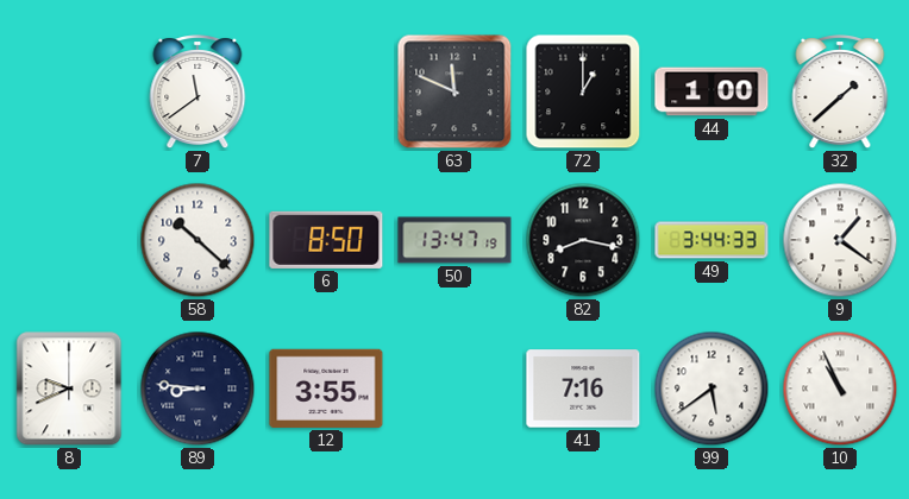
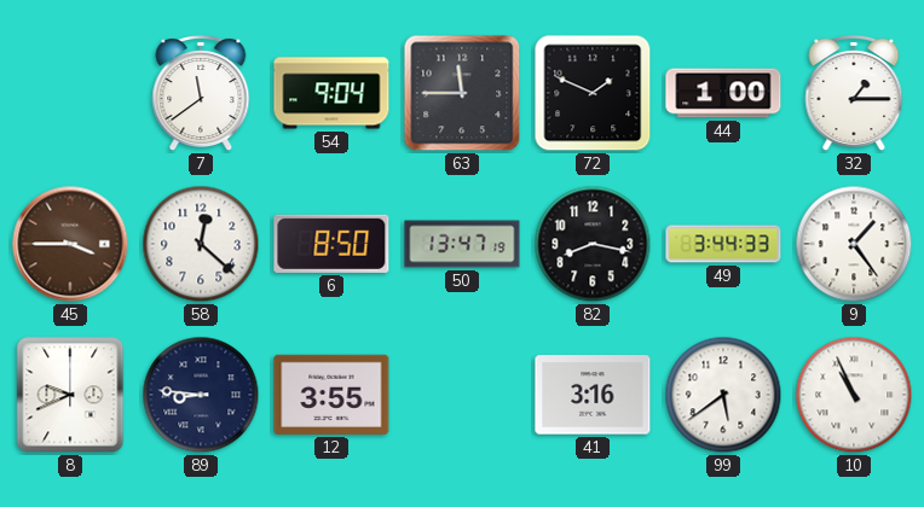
54: none -> 9:04
63: 11:49 -> 11:45
72: 1:00 -> 1:49
32: 1:38 -> 1:15
45: none -> 3:45
58: 10:22 -> 12:22
9: 1:21 -> 1:24
41: 7:16 -> 3:16
